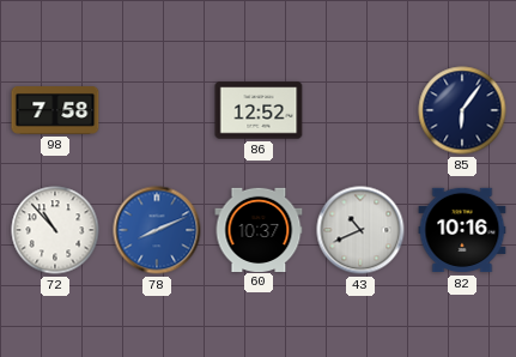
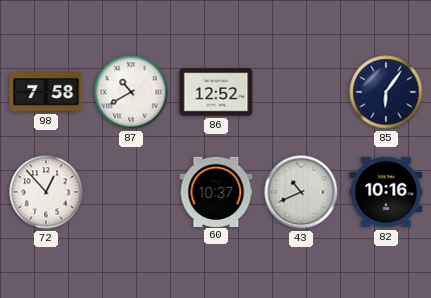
87: none -> 10:40
72: 10:53 -> 12:53
78: 8:11 -> none
